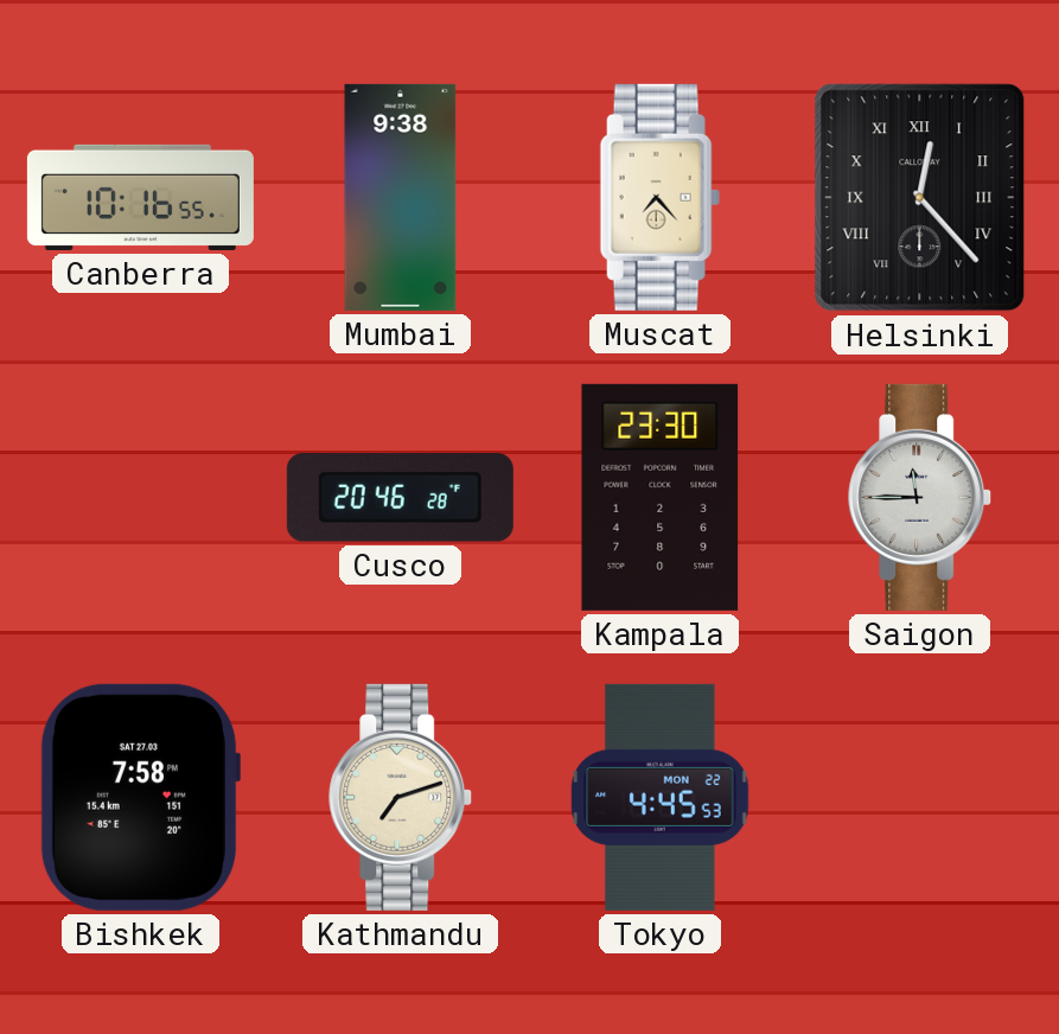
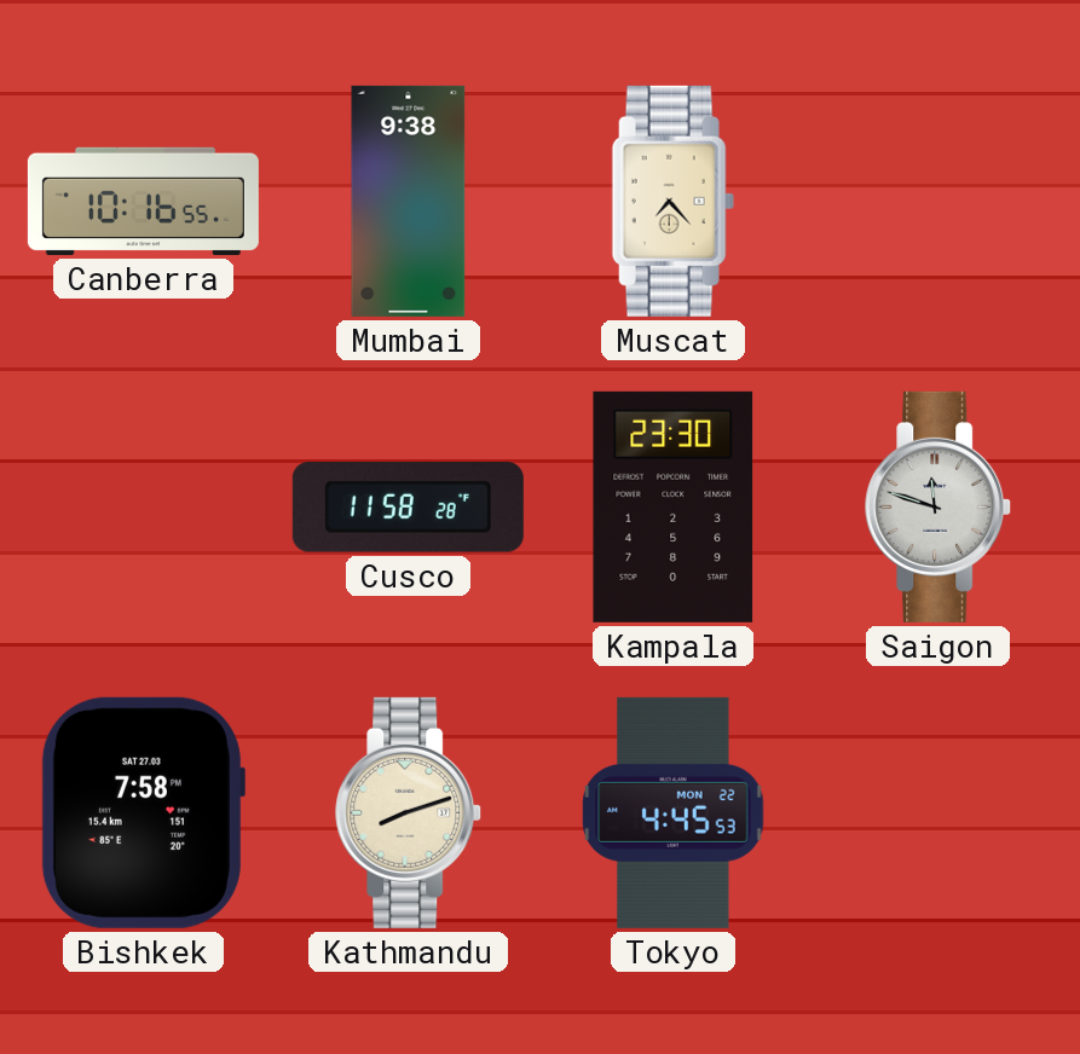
Helsinki: 12:23 -> none
Cusco: 20:46 -> 11:58
Saigon: 11:45 -> 11:48
Kathmandu: 7:12 -> 8:12
